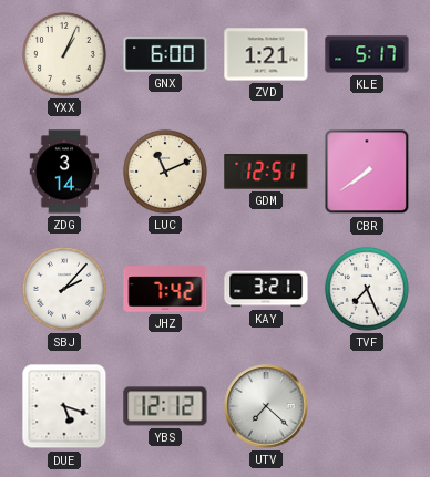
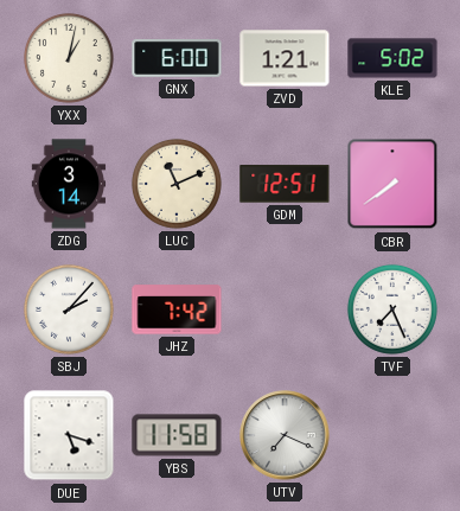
YXX: 1:04 -> 1:02
KLE: 5:17 -> 5:02
KAY: 3:21 -> none
YBS: 12:12 -> 11:58
UTV: 7:22 -> 7:19
